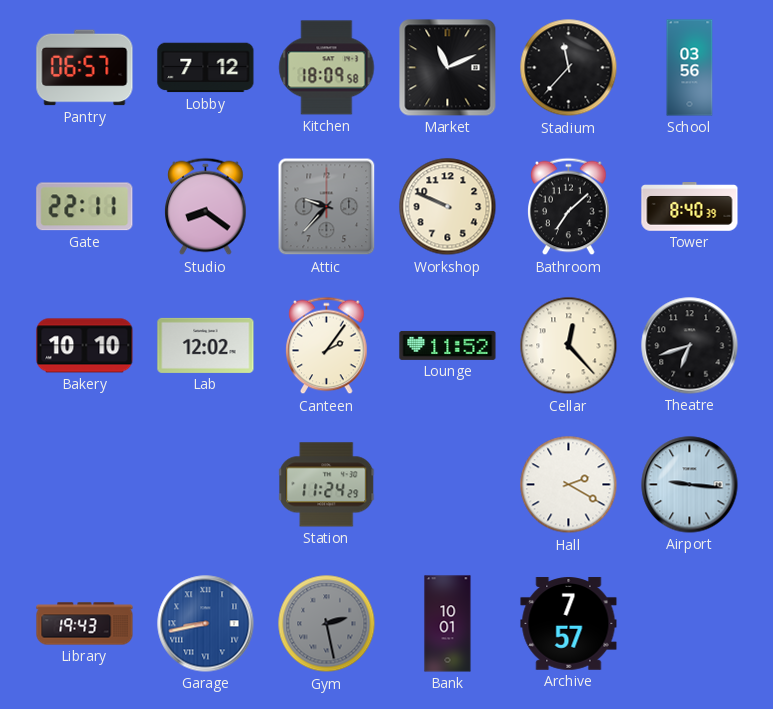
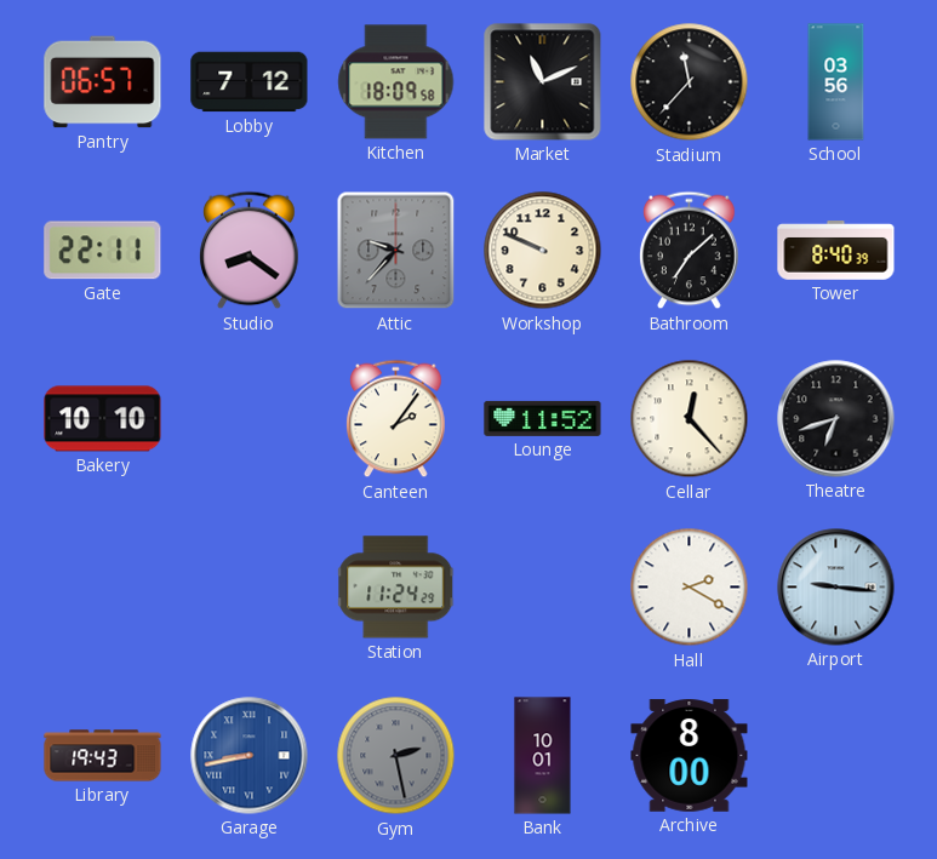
Lab: 12:02 -> none
Archive: 7:57 -> 8:00
